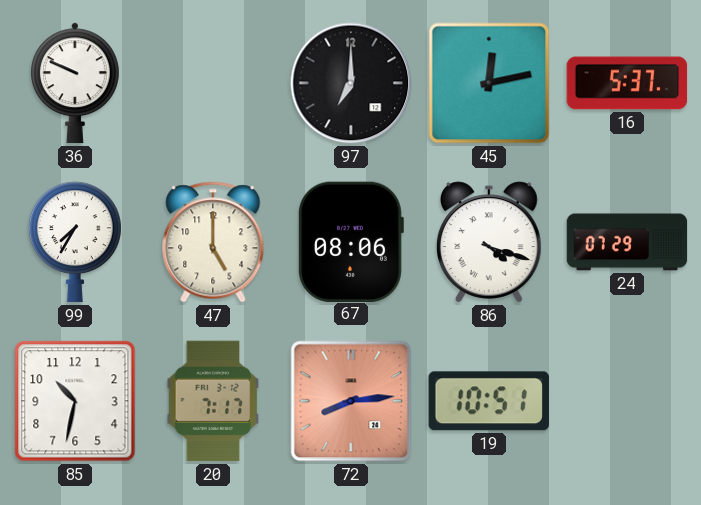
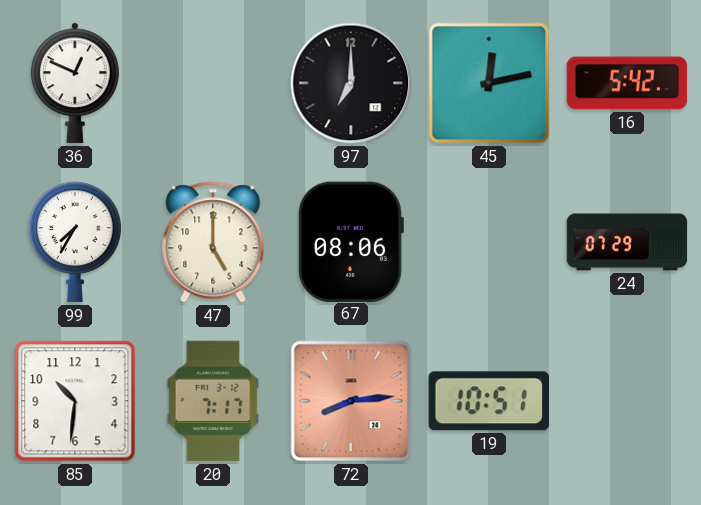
36: 9:49 -> 12:49
16: 5:37 -> 5:42
86: 4:18 -> none
85: 10:32 -> 10:31
